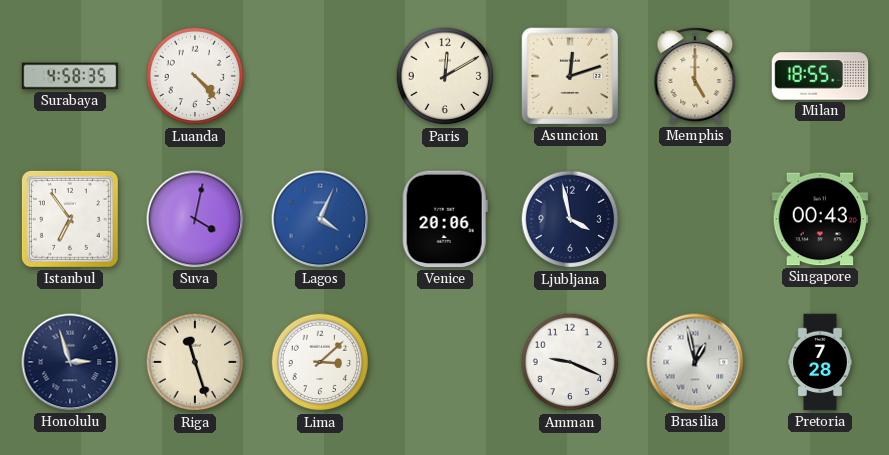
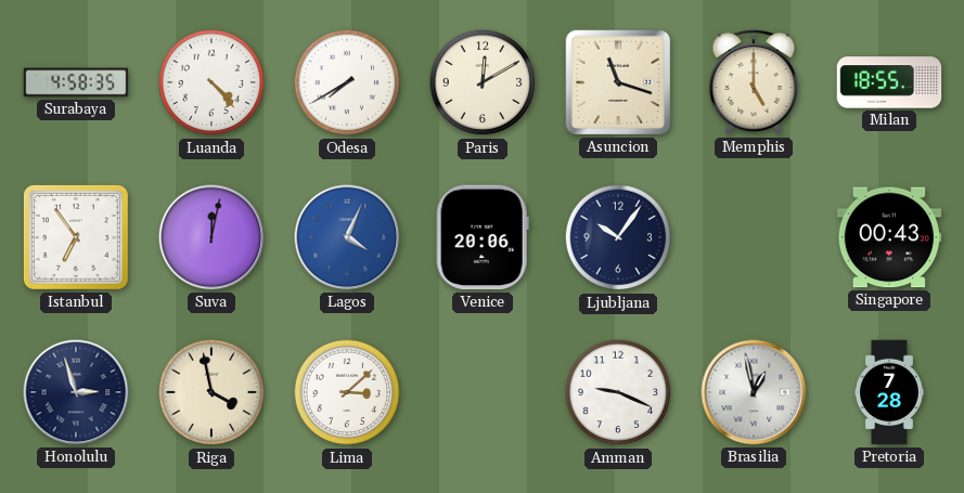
Odesa: none -> 7:40
Asuncion: 12:12 -> 11:18
Suva: 4:02 -> 12:02
Ljubljana: 3:58 -> 10:06
Riga: 11:27 -> 3:58
